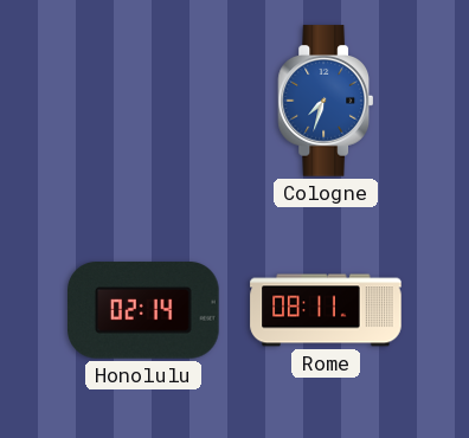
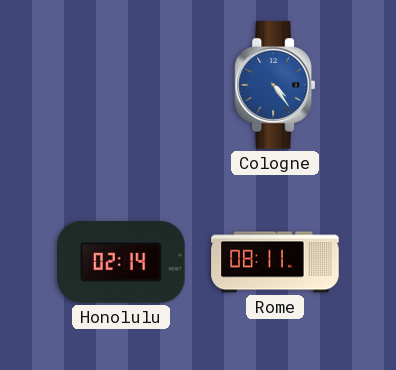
Cologne: 7:33 -> 4:24
